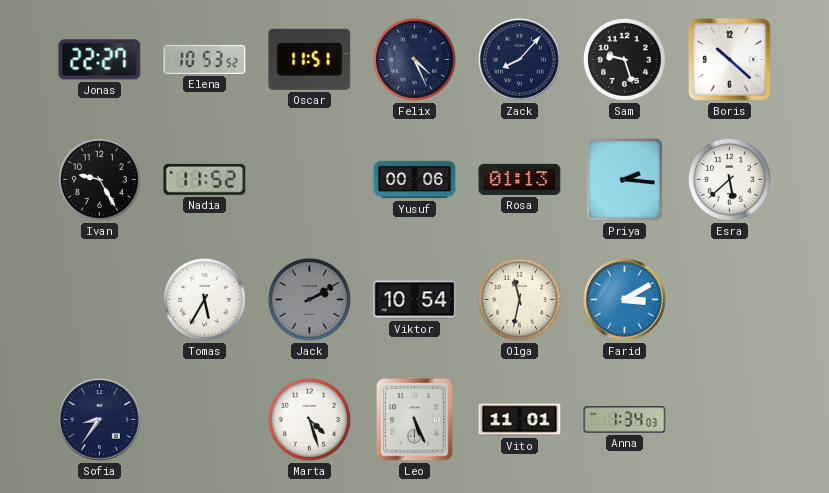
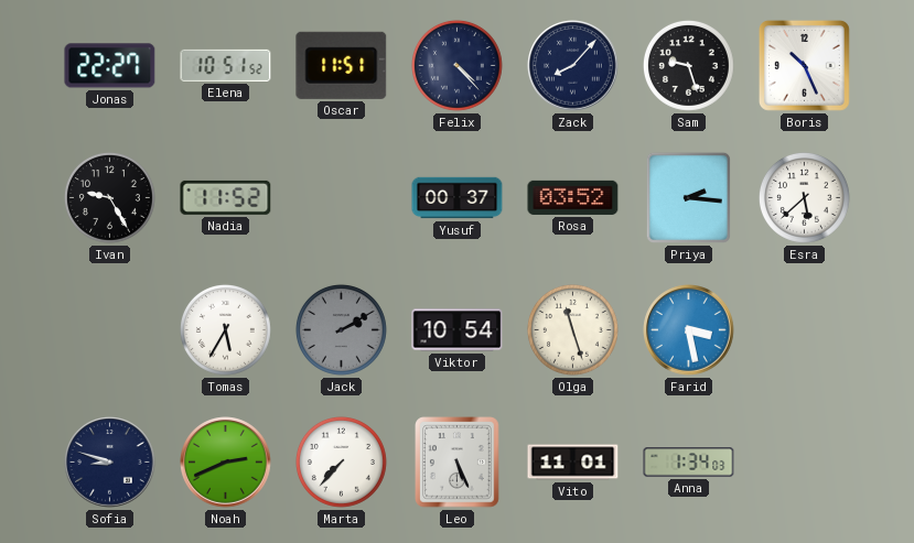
Elena: 10:53 -> 10:51
Felix: 4:26 -> 4:23
Boris: 10:22 -> 10:26
Yusuf: 00:06 -> 00:37
Rosa: 01:13 -> 03:52
Olga: 11:32 -> 11:27
Farid: 3:10 -> 3:28
Sofia: 8:36 -> 8:48
Noah: none -> 2:41
Marta: 4:27 -> 7:37
